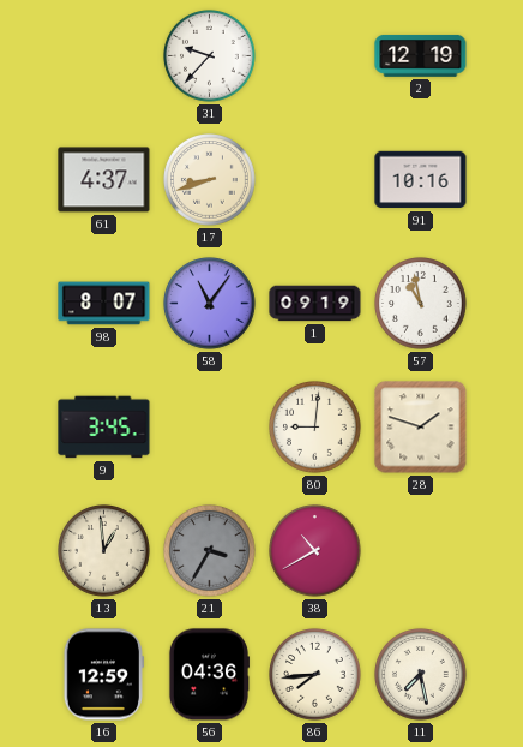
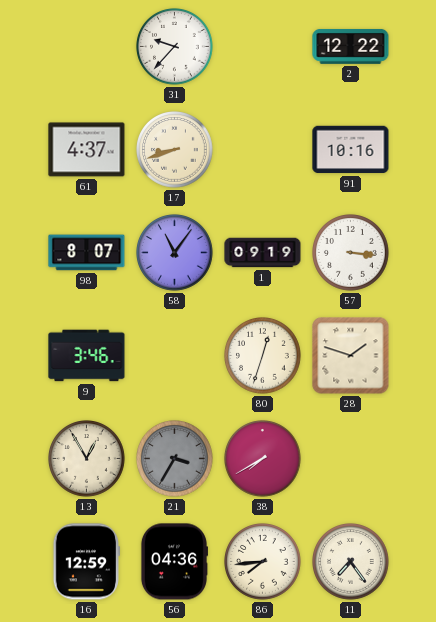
2: 12:19 -> 12:22
57: 10:58 -> 3:16
9: 3:45 -> 3:46
80: 9:01 -> 12:33
13: 12:59 -> 12:55
38: 10:40 -> 7:40
11: 7:28 -> 7:24
